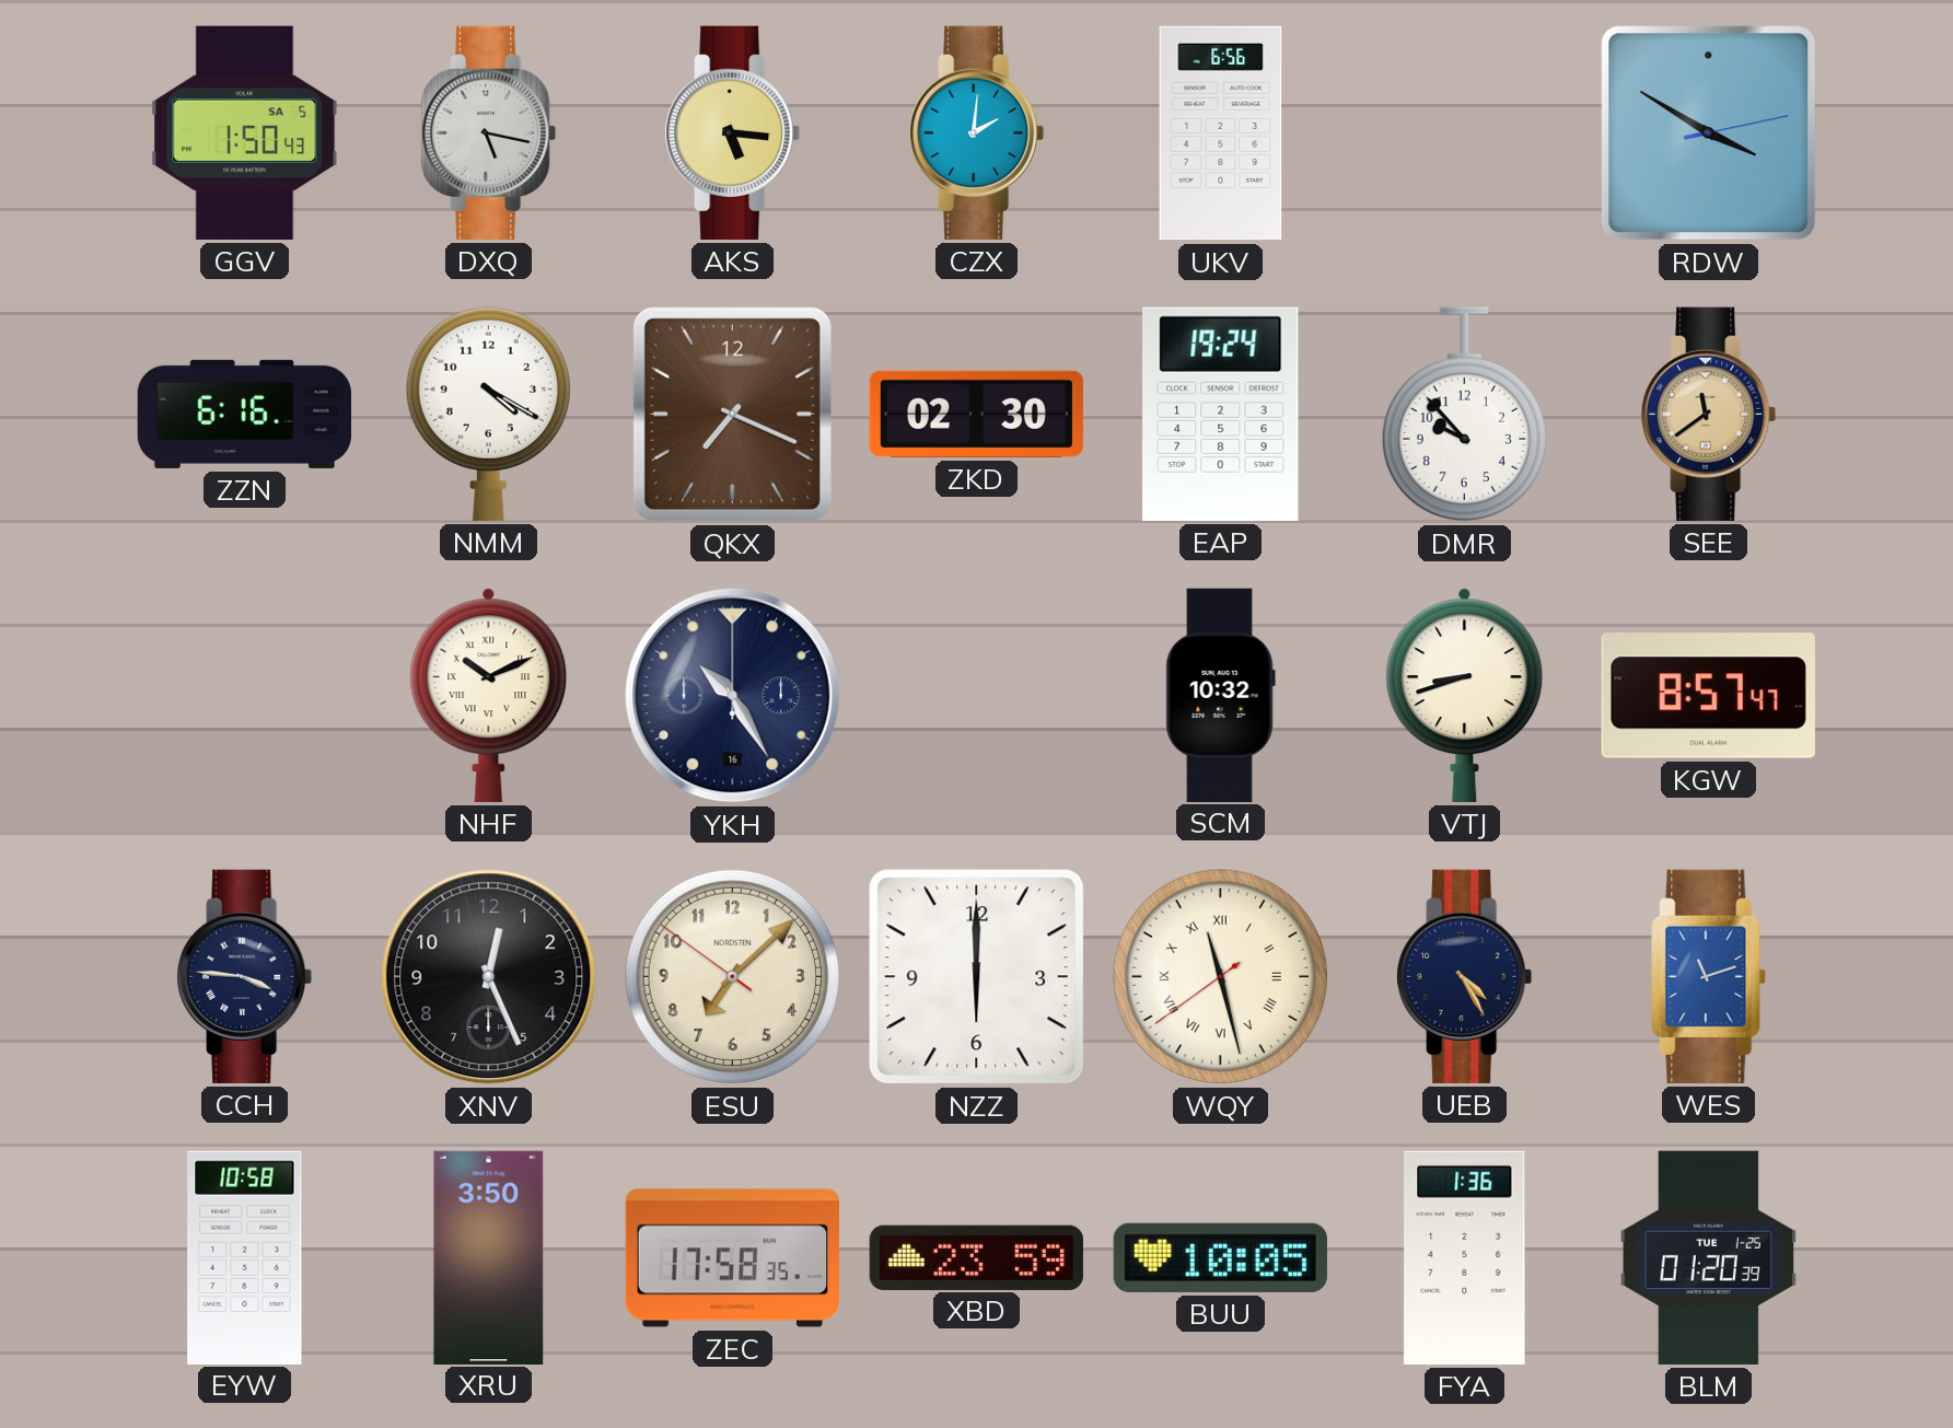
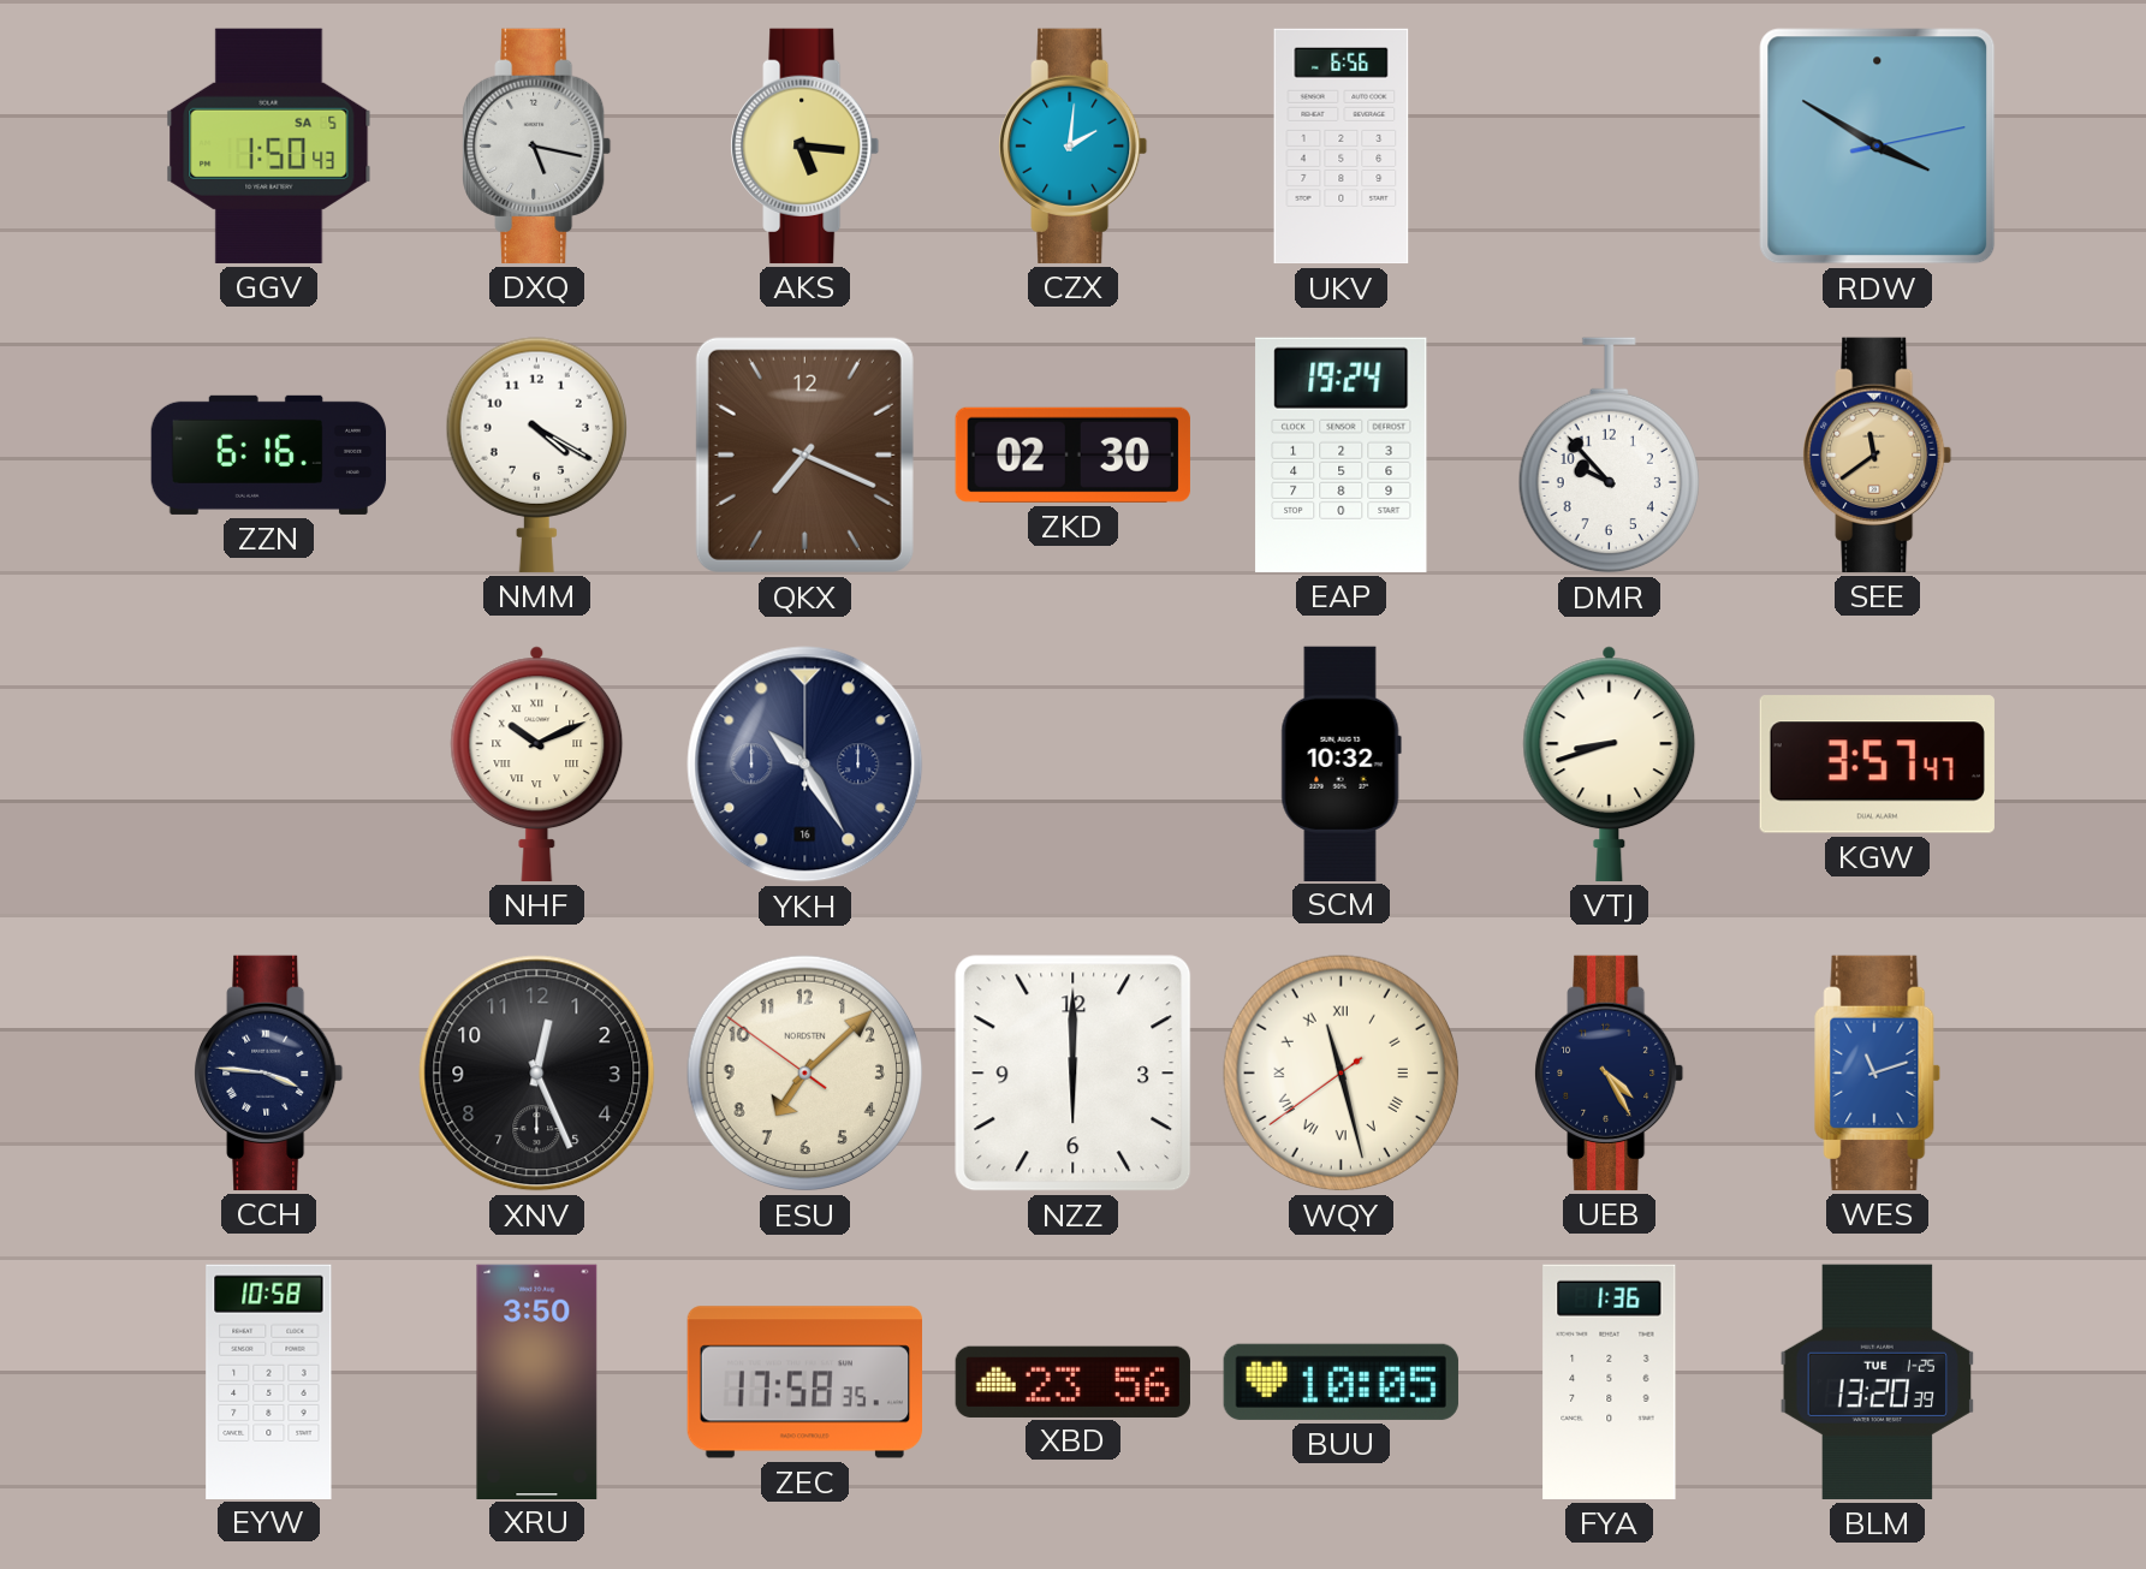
KGW: 8:57 -> 3:57
XBD: 23:59 -> 23:56
BLM: 01:20 -> 13:20
